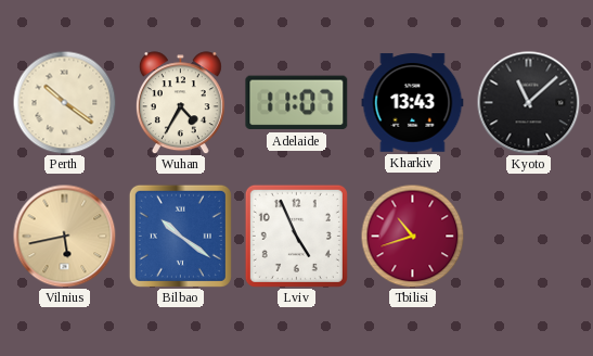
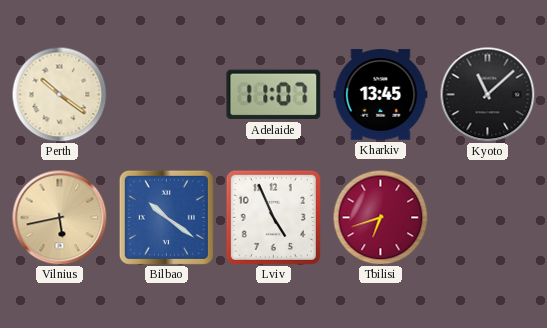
Wuhan: 4:35 -> none
Kharkiv: 13:43 -> 13:45
Tbilisi: 10:42 -> 6:42
